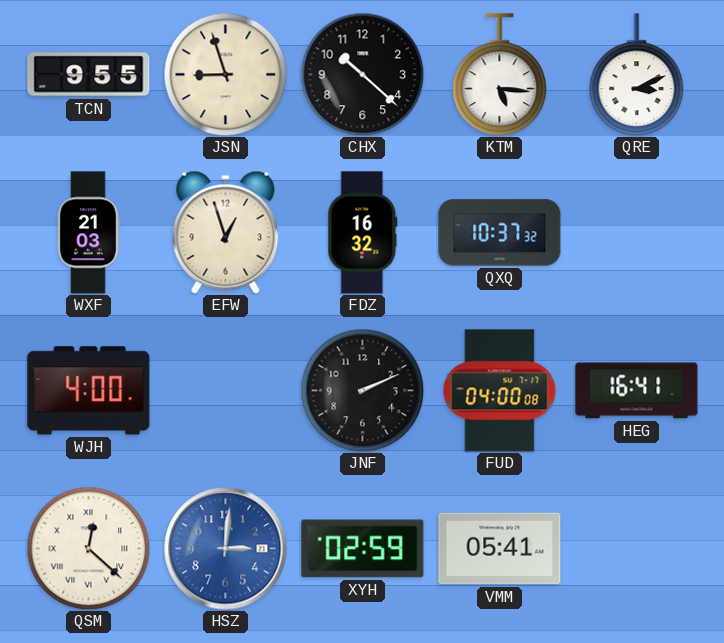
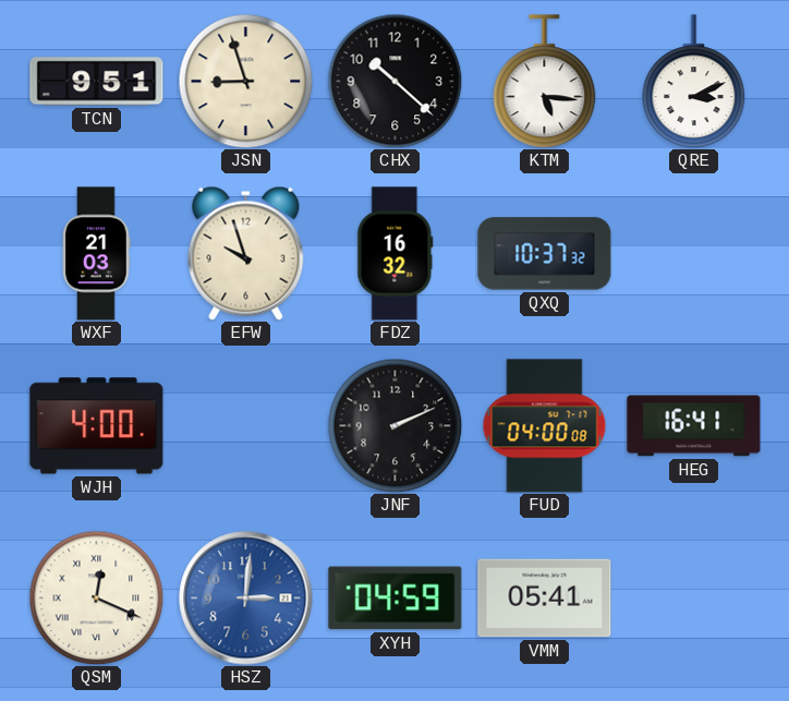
TCN: 9:55 -> 9:51
EFW: 12:57 -> 9:57
QSM: 12:22 -> 12:19
XYH: 02:59 -> 04:59
